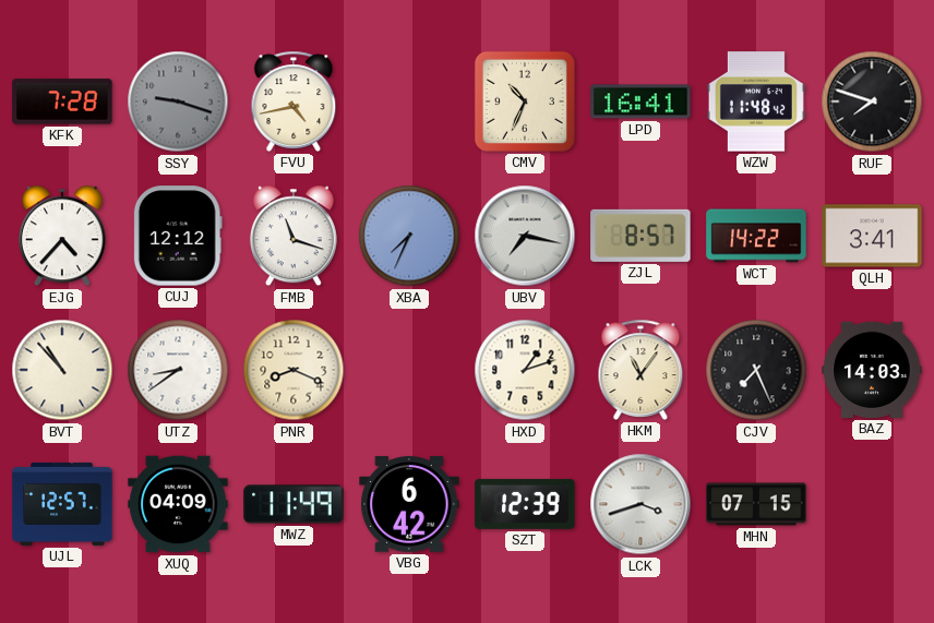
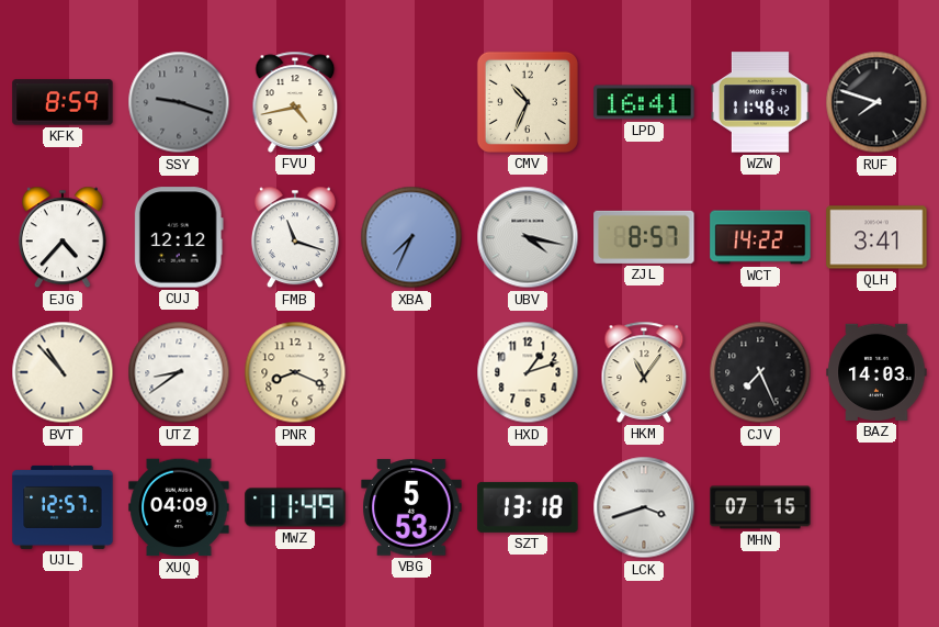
KFK: 7:28 -> 8:59
UBV: 7:17 -> 4:17
VBG: 6:42 -> 5:53
SZT: 12:39 -> 13:18
